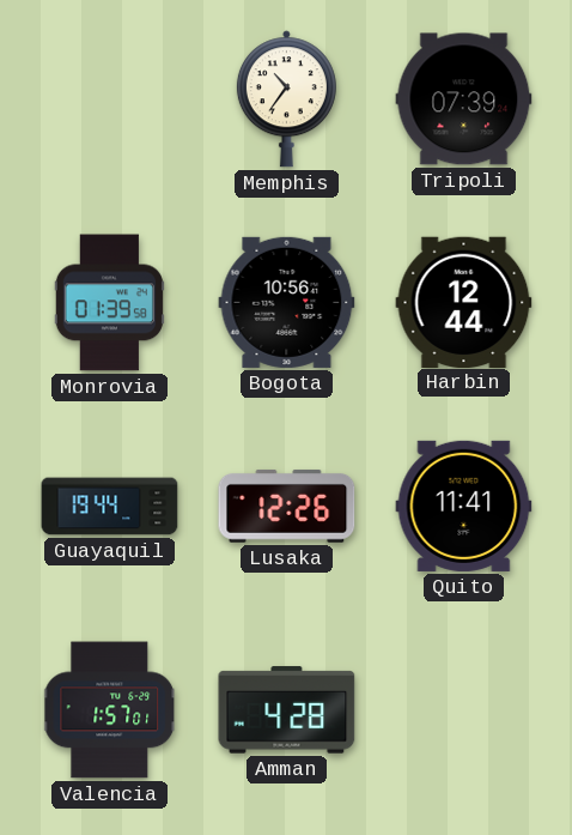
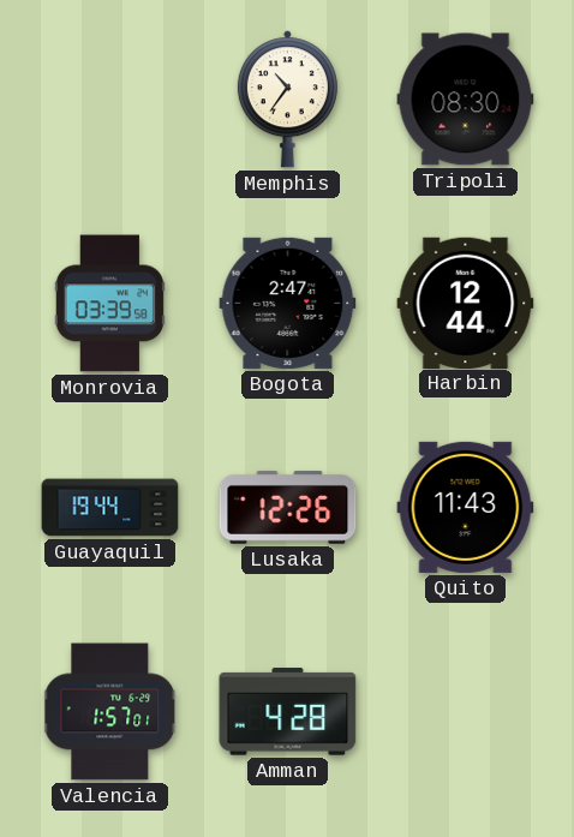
Tripoli: 07:39 -> 08:30
Monrovia: 01:39 -> 03:39
Bogota: 10:56 -> 2:47
Quito: 11:41 -> 11:43
